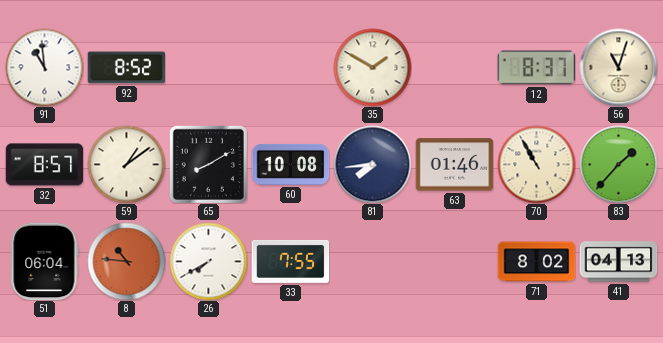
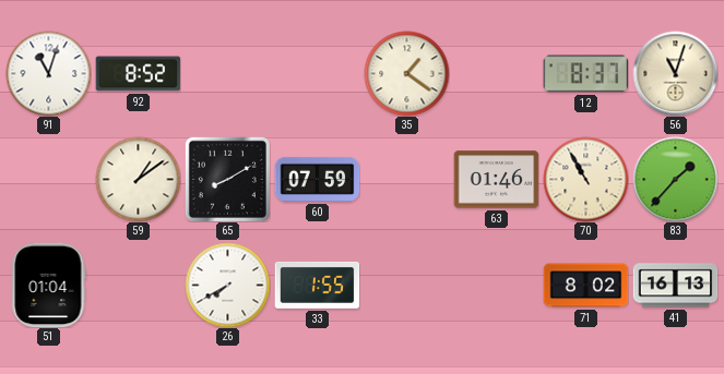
91: 10:59 -> 11:03
35: 1:50 -> 1:21
32: 8:57 -> none
60: 10:08 -> 07:59
81: 7:44 -> none
51: 06:04 -> 01:04
8: 10:46 -> none
33: 7:55 -> 1:55
41: 04:13 -> 16:13
